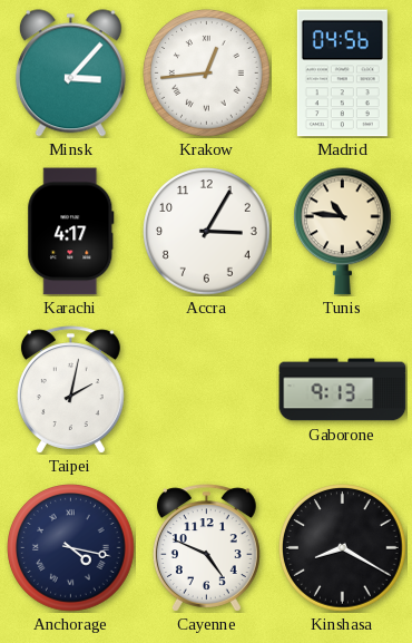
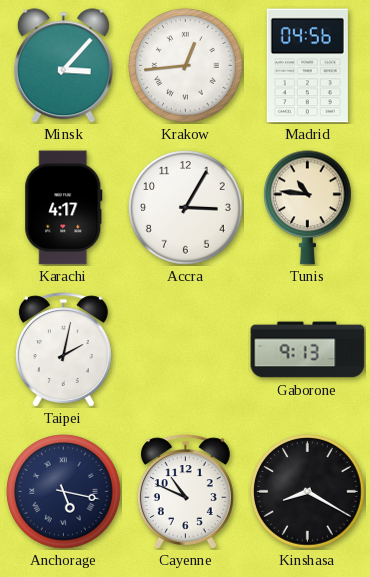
Anchorage: 4:17 -> 5:17
Cayenne: 4:49 -> 10:49
